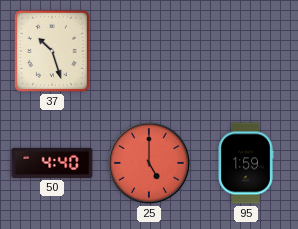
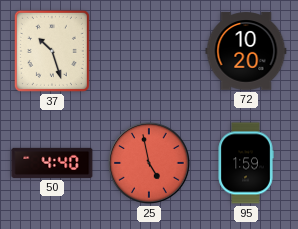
72: none -> 10:20
25: 5:00 -> 4:58
